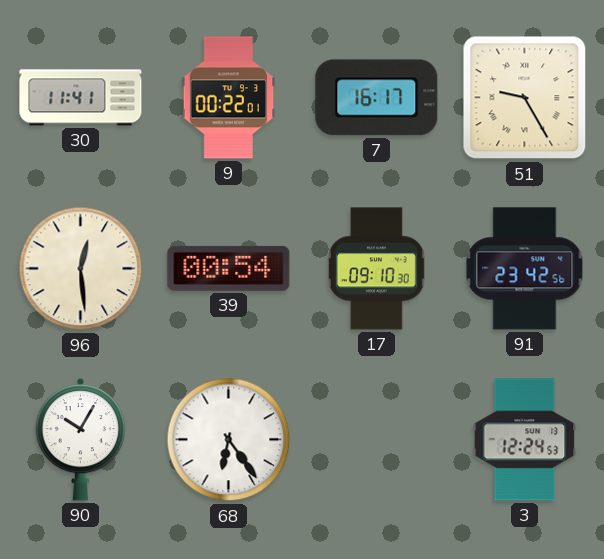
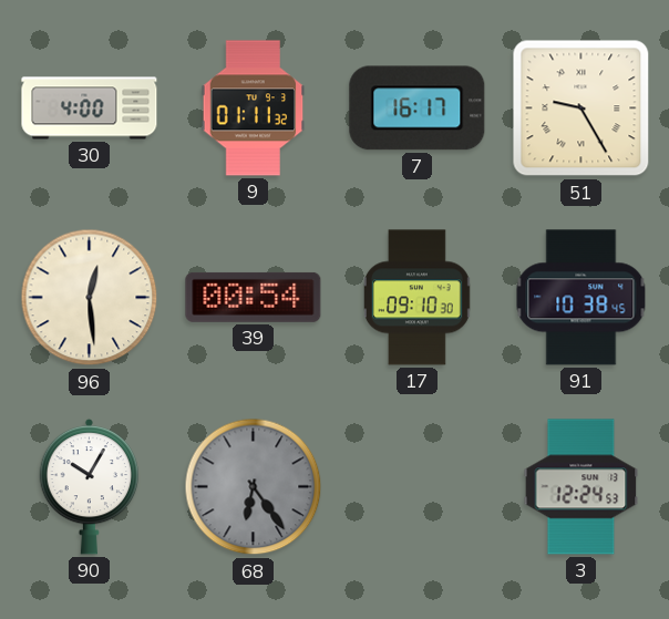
30: 11:41 -> 4:00
9: 00:22 -> 01:11
91: 23:42 -> 10:38
68 dial: white -> grey
